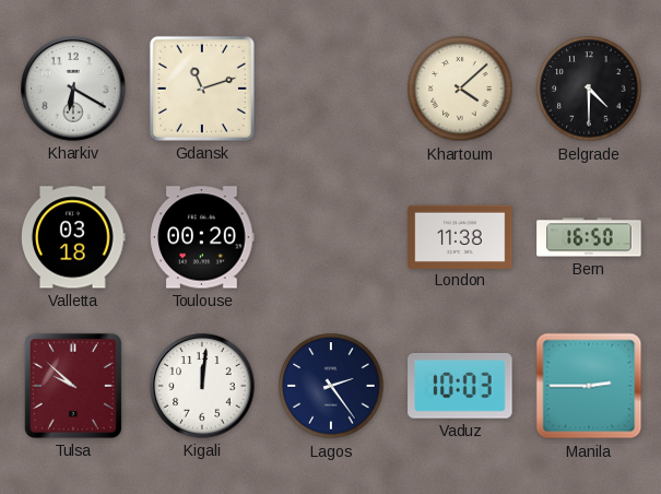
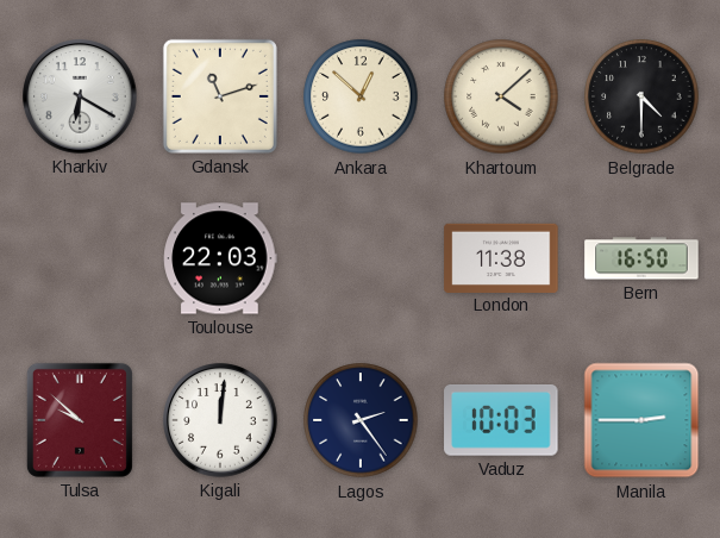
Ankara: none -> 12:52
Valletta: 03:18 -> none
Toulouse: 00:20 -> 22:03
